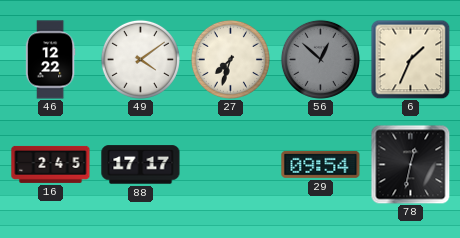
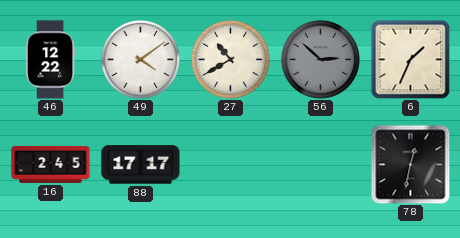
27: 7:33 -> 10:40
56: 12:52 -> 2:52
29: 09:54 -> none
